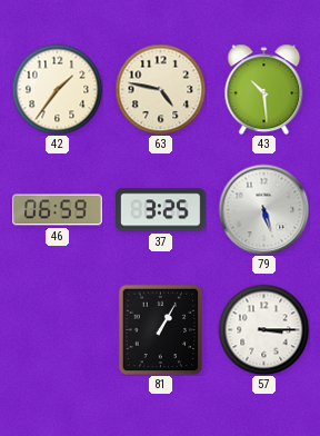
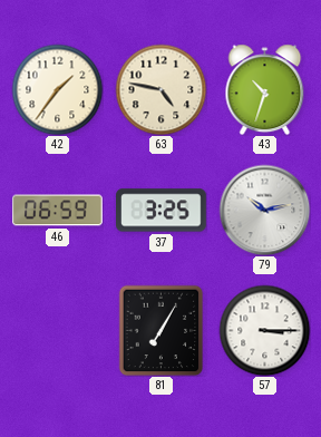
43: 10:29 -> 10:33
79: 5:27 -> 10:13
81: 1:05 -> 7:05
